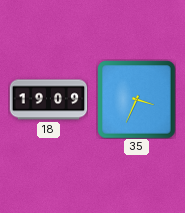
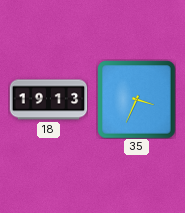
18: 19:09 -> 19:13
